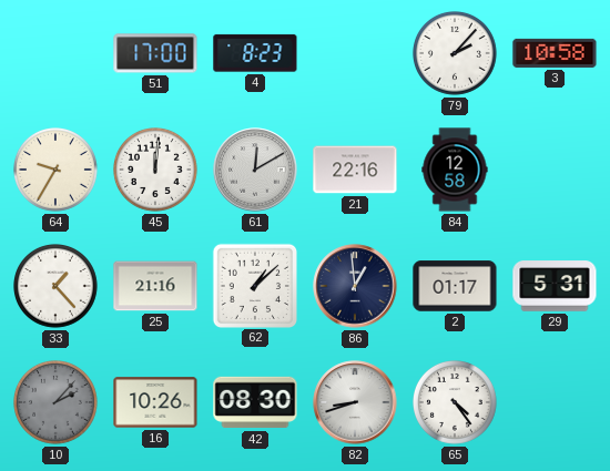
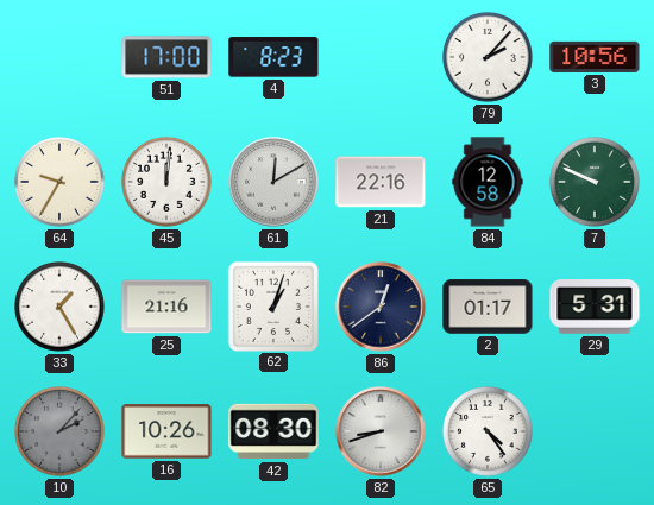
3: 10:58 -> 10:56
7: none -> 9:49
33: 1:23 -> 1:25
62: 1:08 -> 1:03
86: 12:59 -> 12:39
